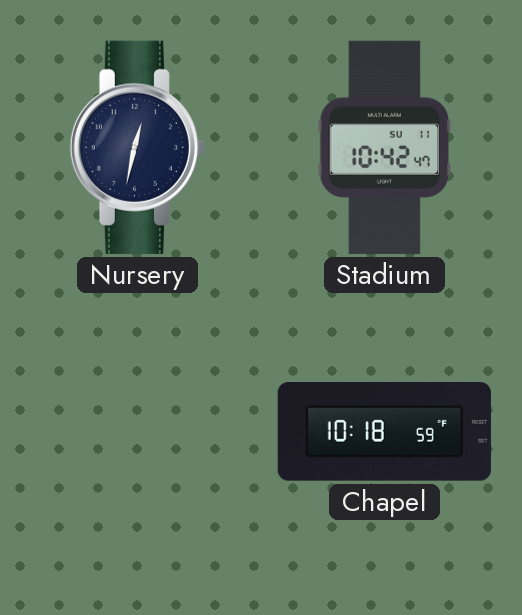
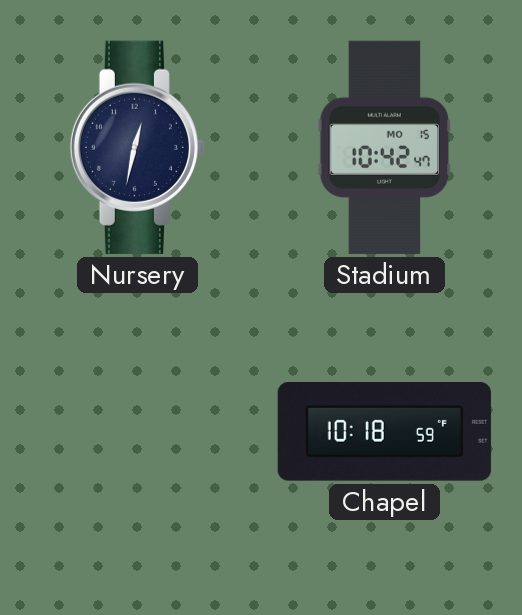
Stadium date: SU 11 -> MO 15
